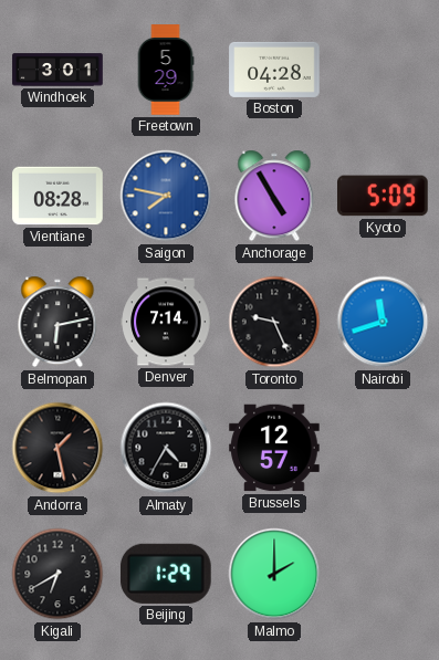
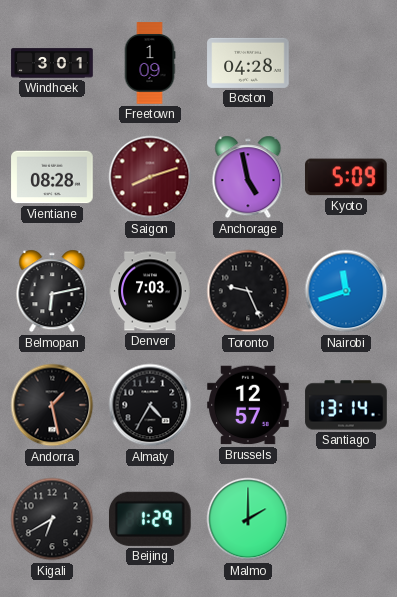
Freetown: 5:29 -> 1:09
Saigon: 7:47 -> 8:12
Saigon dial: blue -> burgundy
Anchorage: 4:55 -> 4:58
Denver: 7:14 -> 7:03
Santiago: none -> 13:14
